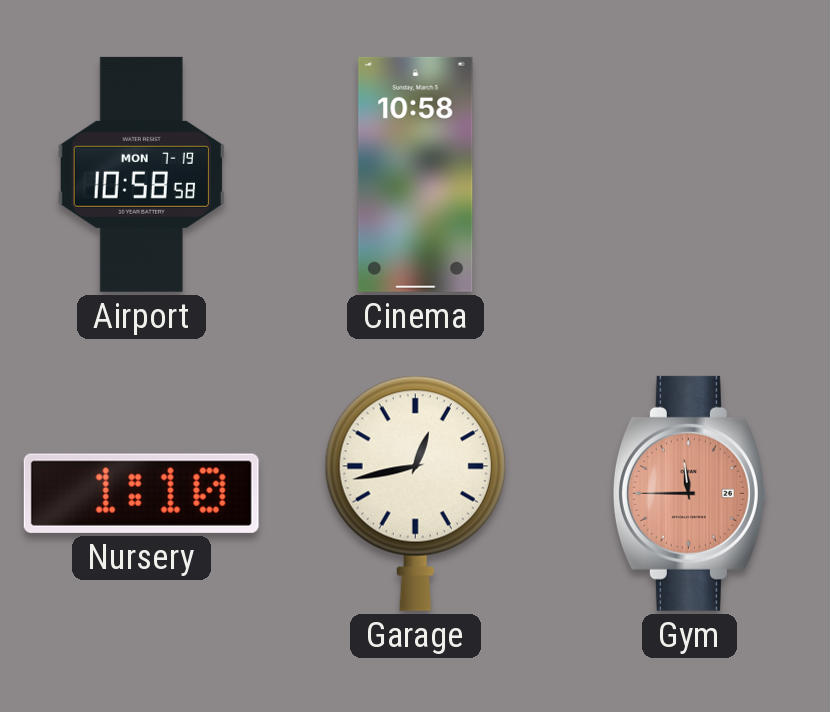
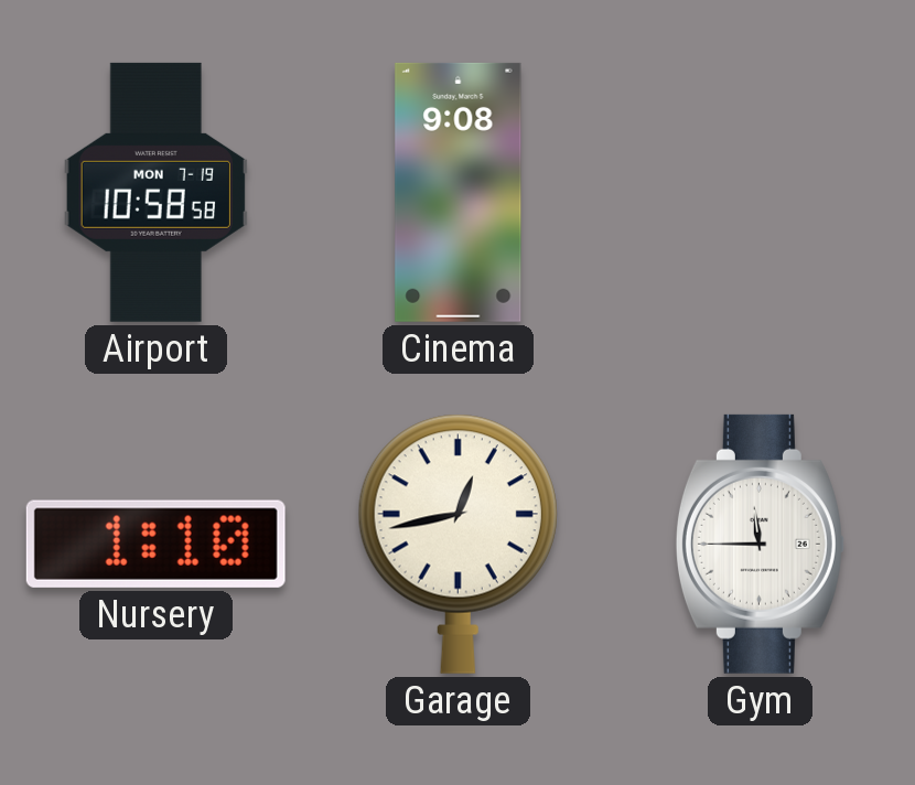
Cinema: 10:58 -> 9:08
Gym dial: salmon -> white
